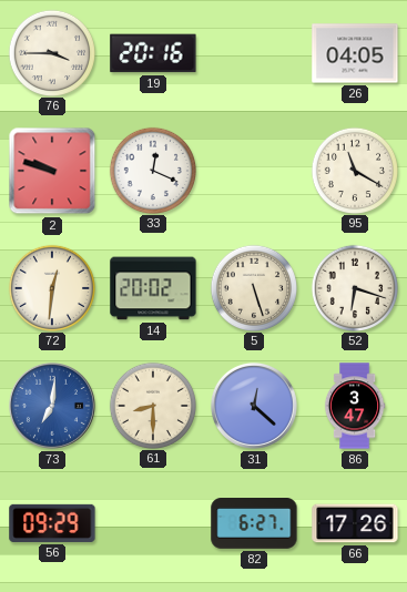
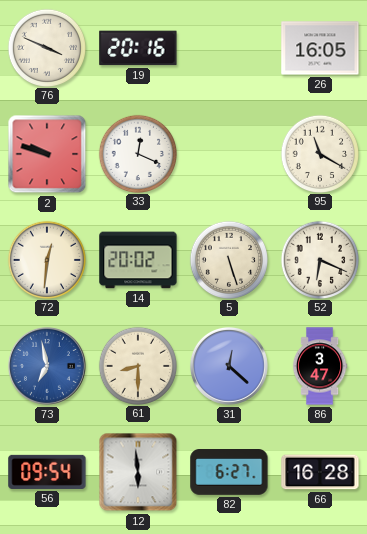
76: 3:45 -> 3:49
26: 04:05 -> 16:05
52: 6:18 -> 6:19
73: 7:01 -> 6:58
56: 09:29 -> 09:54
12: none -> 5:59
66: 17:26 -> 16:28
